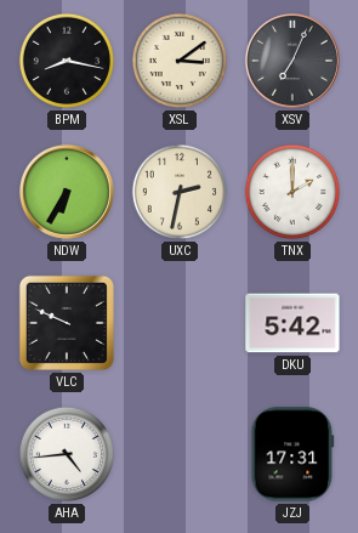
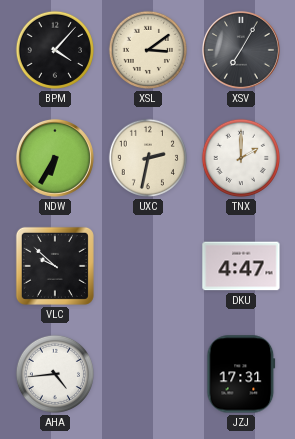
BPM: 8:17 -> 4:07
XSV: 7:04 -> 7:05
VLC: 9:49 -> 9:52
DKU: 5:42 -> 4:47
